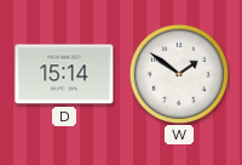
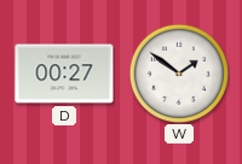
D: 15:14 -> 00:27
